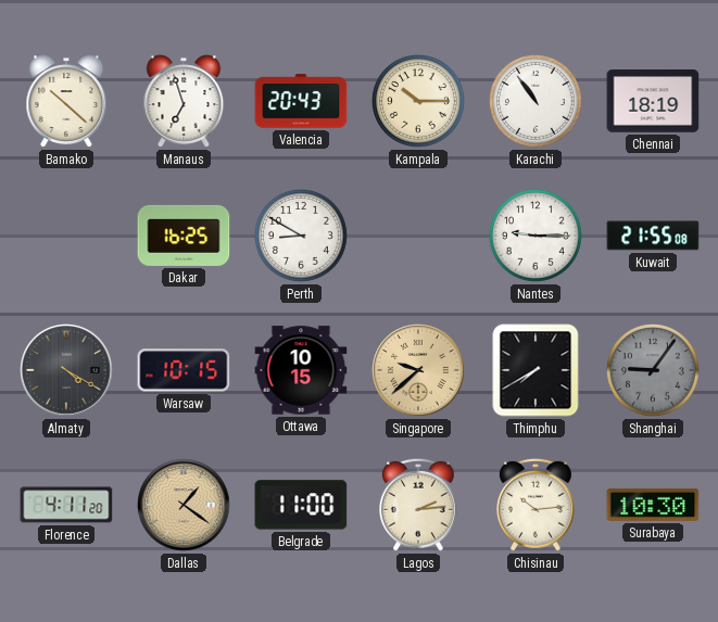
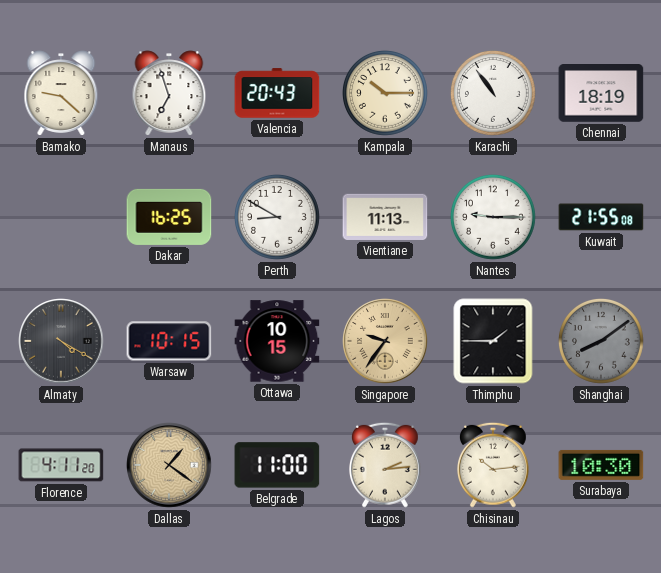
Bamako: 10:22 -> 9:22
Vientiane: none -> 11:13
Singapore: 9:38 -> 9:36
Thimphu: 7:40 -> 1:45
Shanghai: 9:06 -> 8:09
